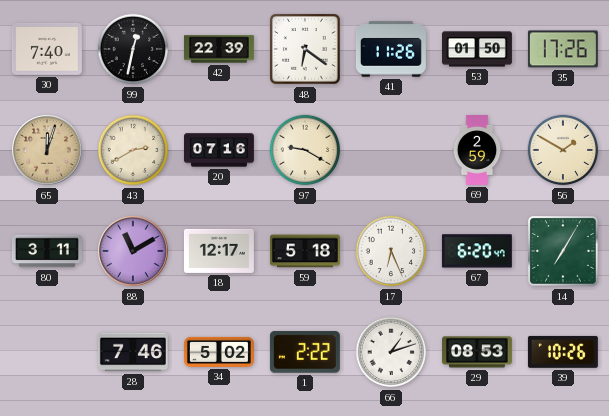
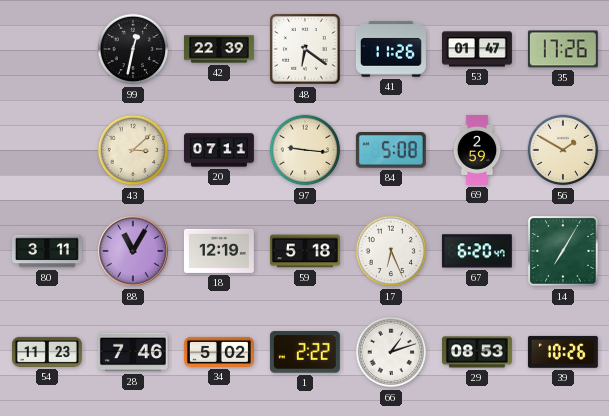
30: 7:40 -> none
53: 01:50 -> 01:47
65: 12:03 -> none
43: 2:40 -> 3:08
20: 07:16 -> 07:11
97: 9:20 -> 9:16
84: none -> 5:08
88: 11:10 -> 11:05
18: 12:17 -> 12:19
54: none -> 11:23
